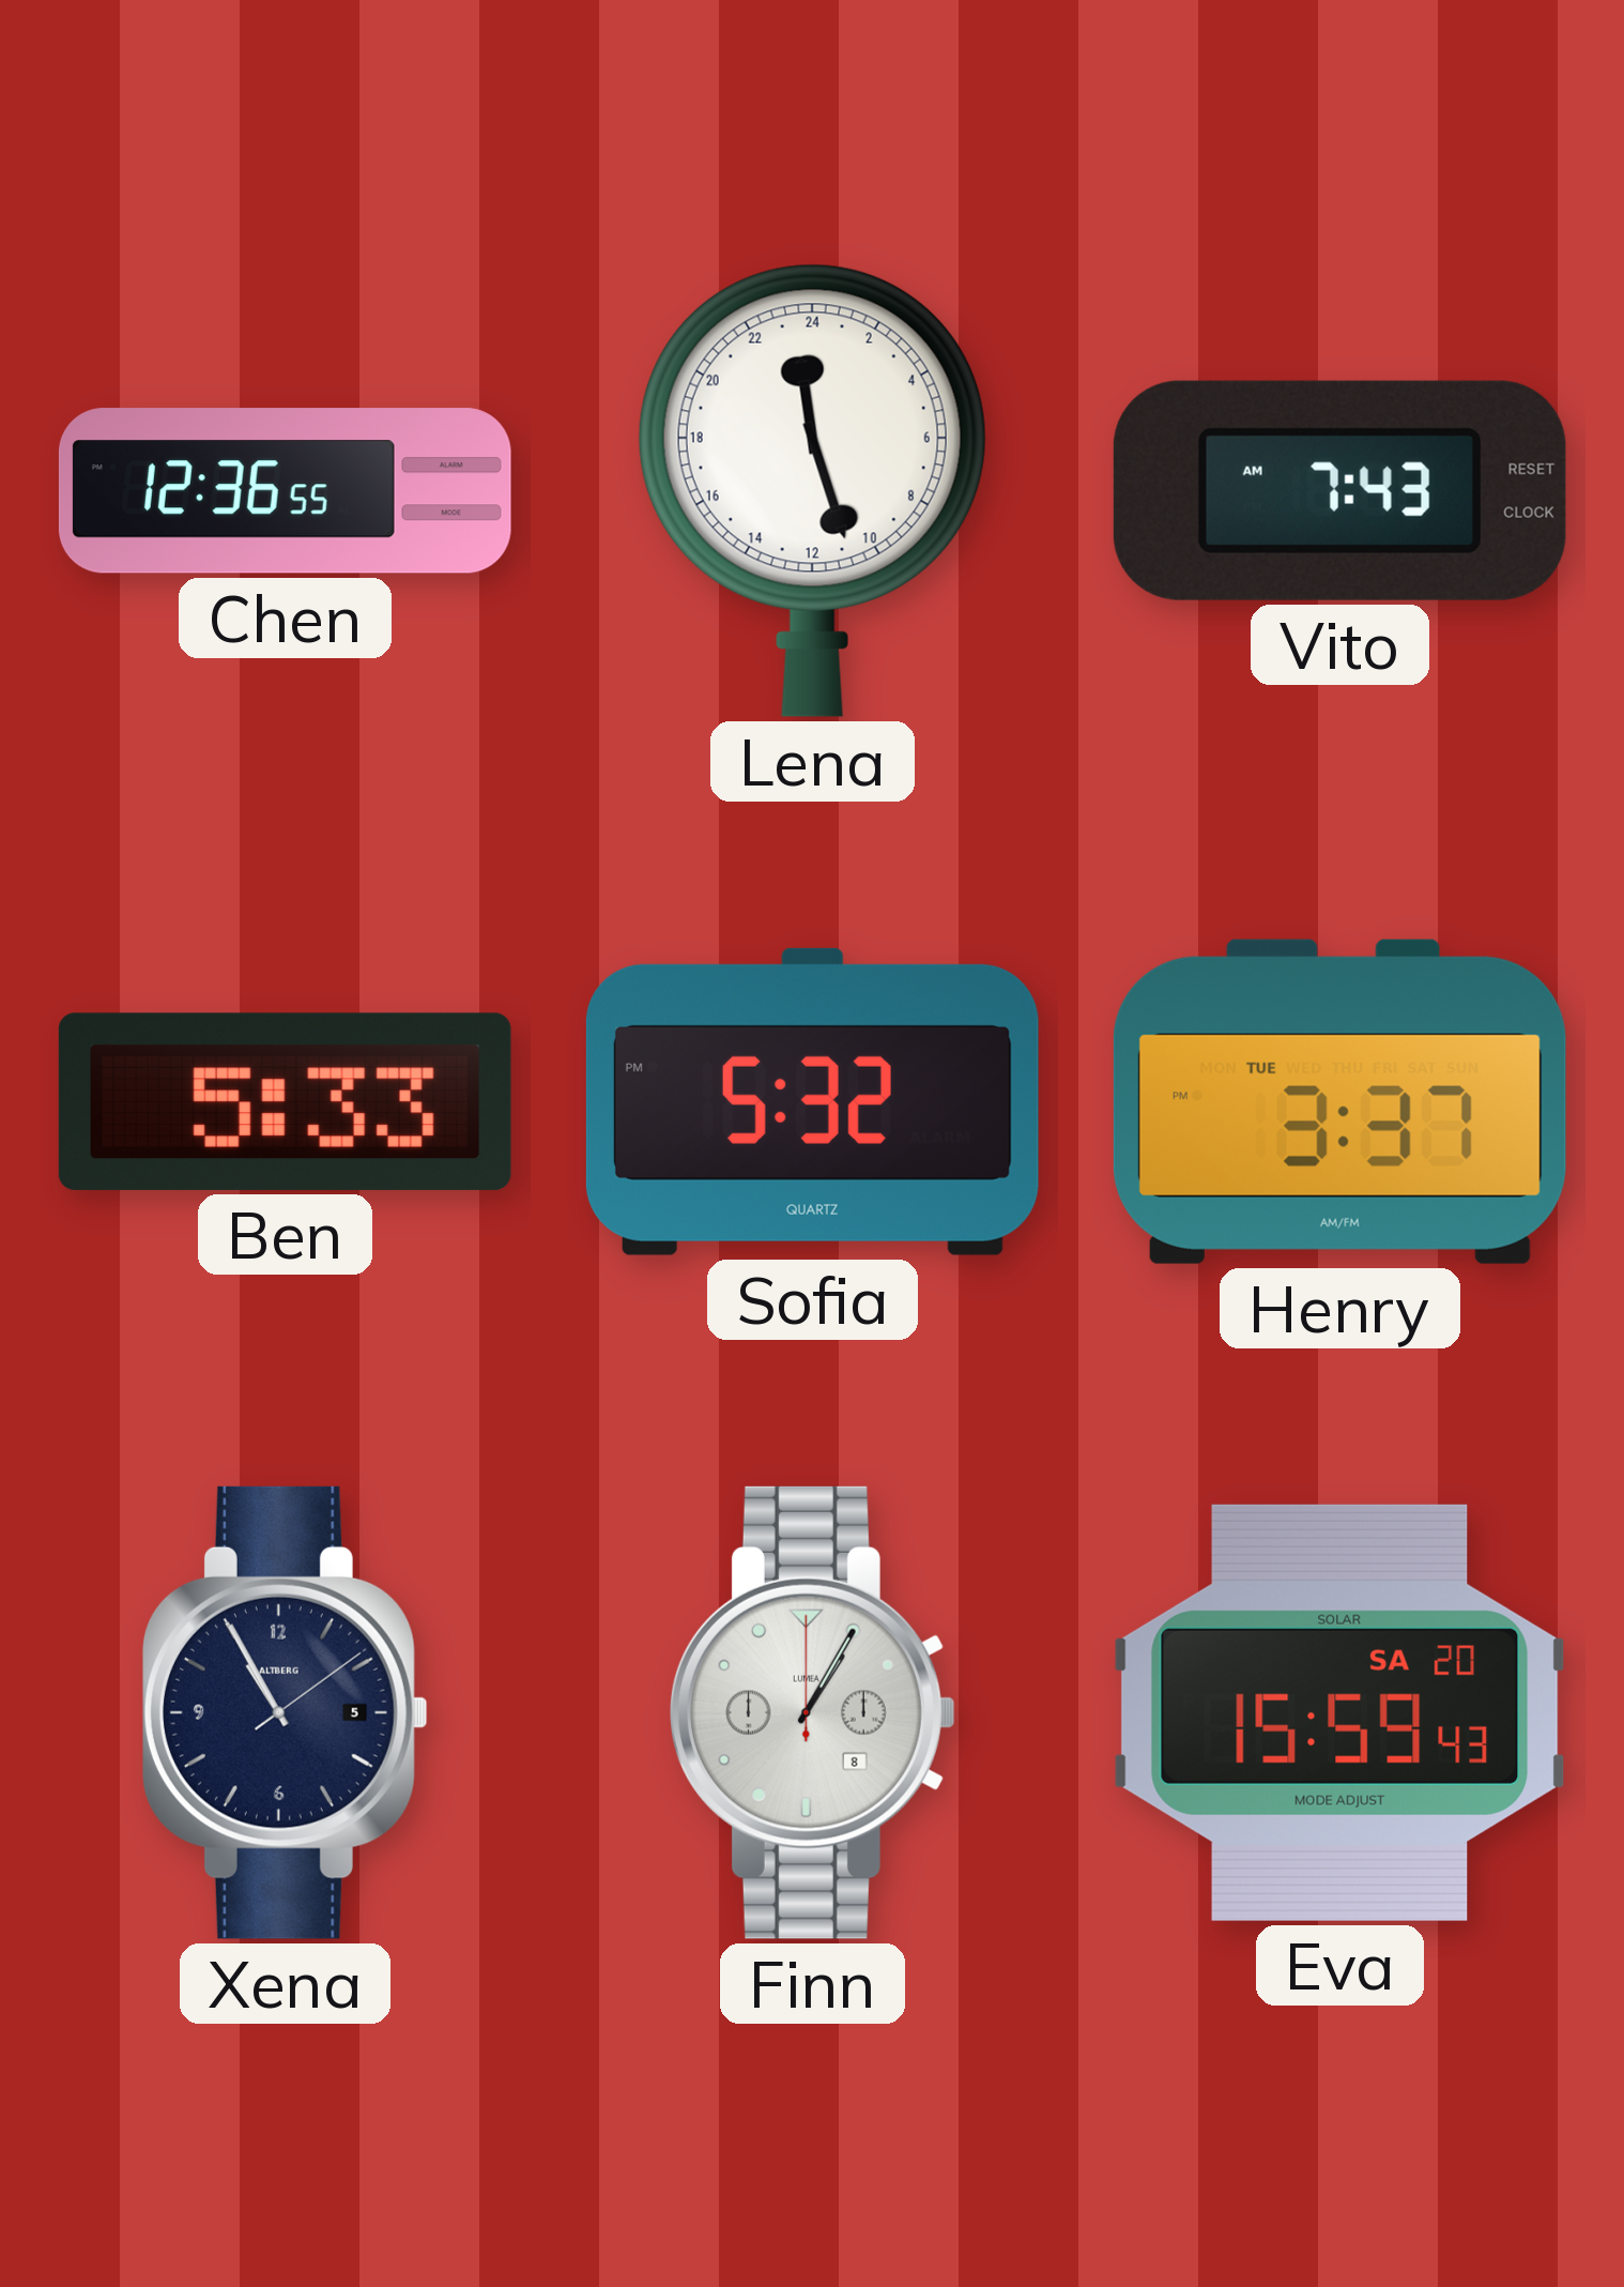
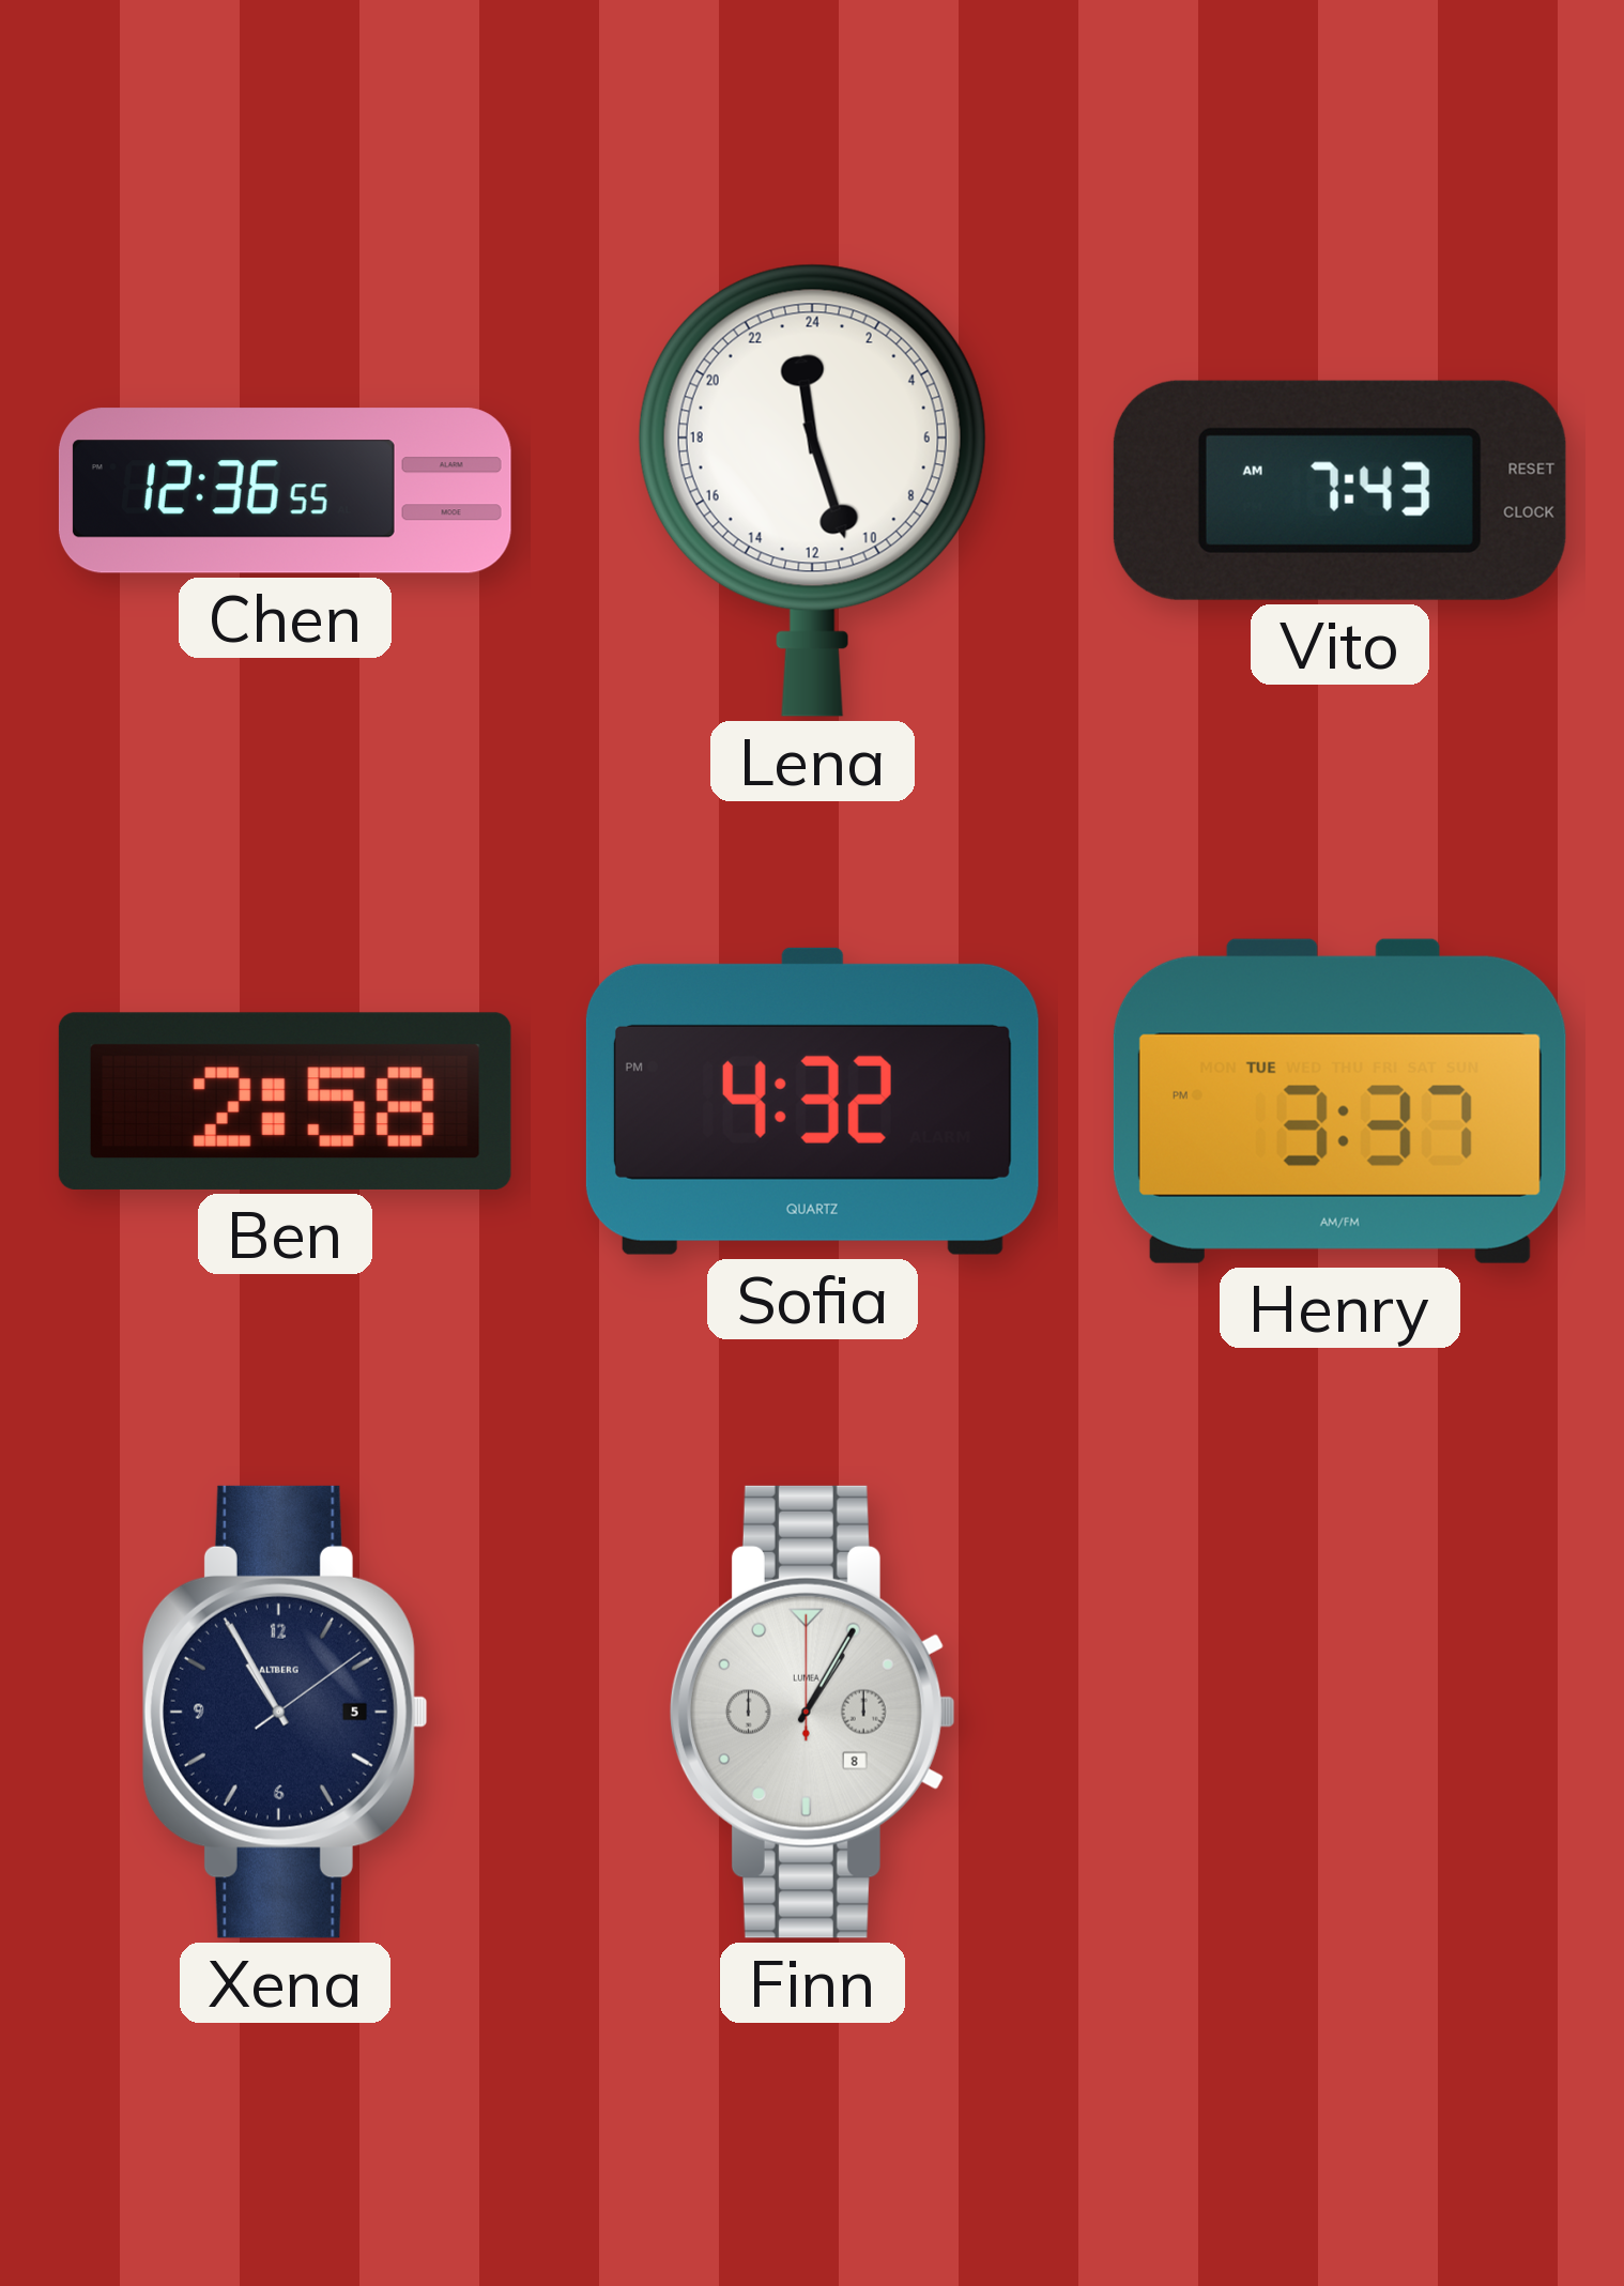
Ben: 5:33 -> 2:58
Sofia: 5:32 -> 4:32
Eva: 15:59 -> none
